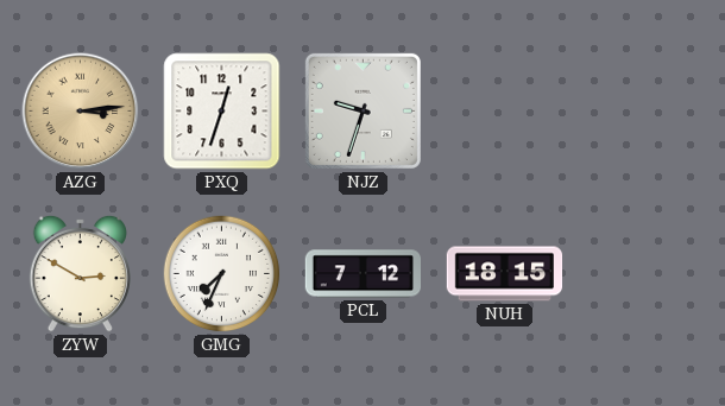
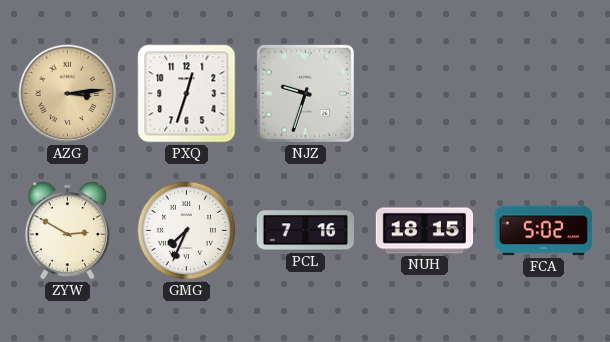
PCL: 7:12 -> 7:16
FCA: none -> 5:02
